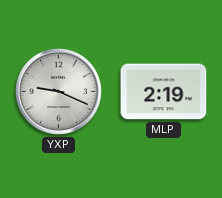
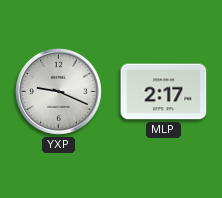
MLP: 2:19 -> 2:17
